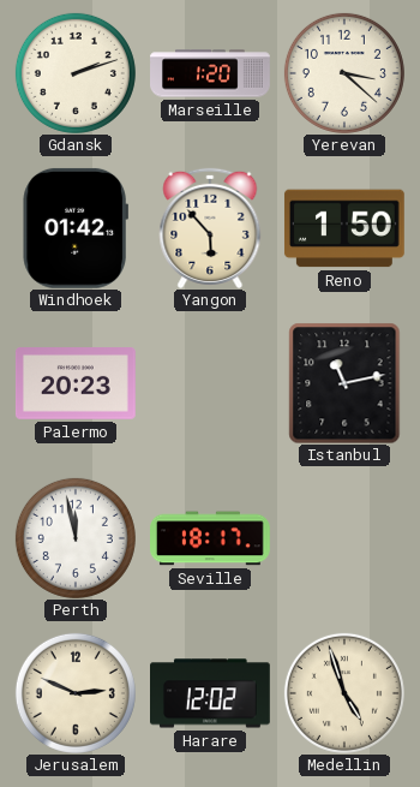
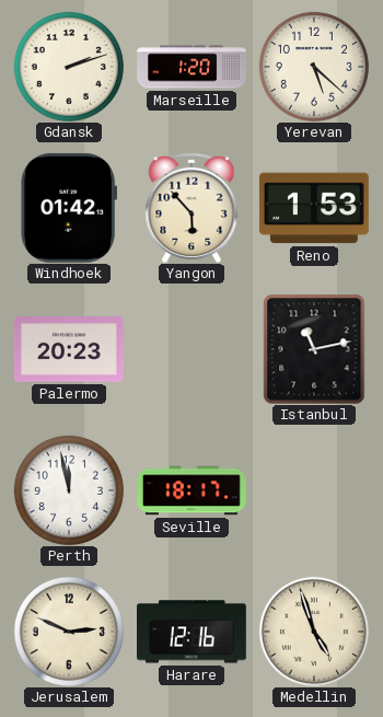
Yerevan: 3:22 -> 5:22
Reno: 1:50 -> 1:53
Harare: 12:02 -> 12:16
